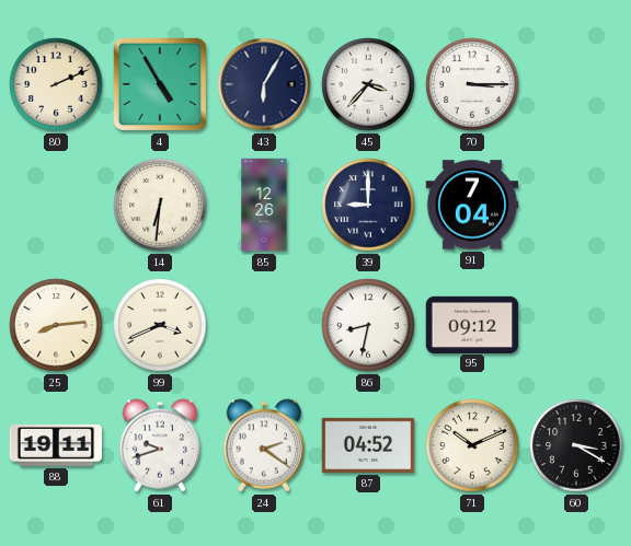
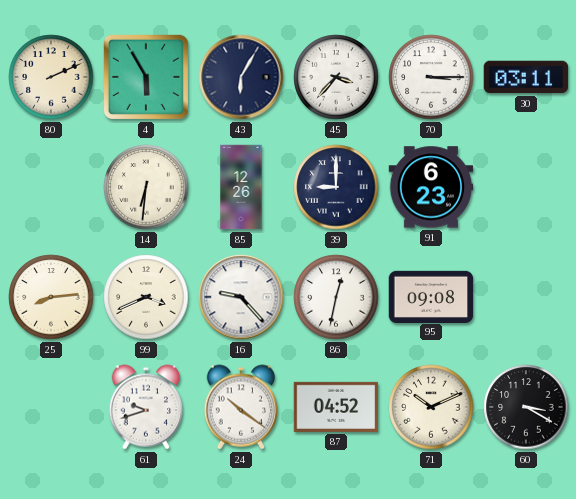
4: 4:55 -> 5:55
30: none -> 03:11
91: 7:04 -> 6:23
16: none -> 9:23
86: 8:32 -> 12:32
95: 09:12 -> 09:08
88: 19:11 -> none
24: 2:21 -> 10:21
